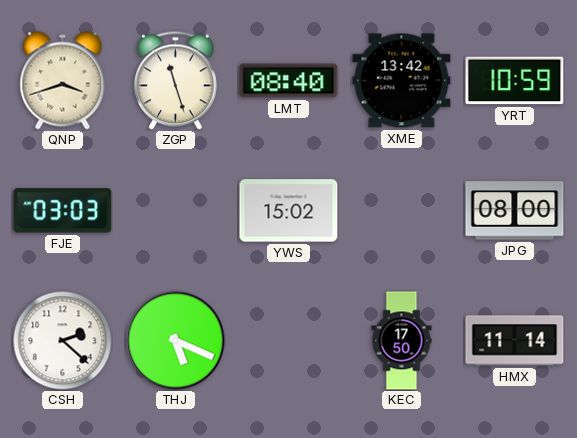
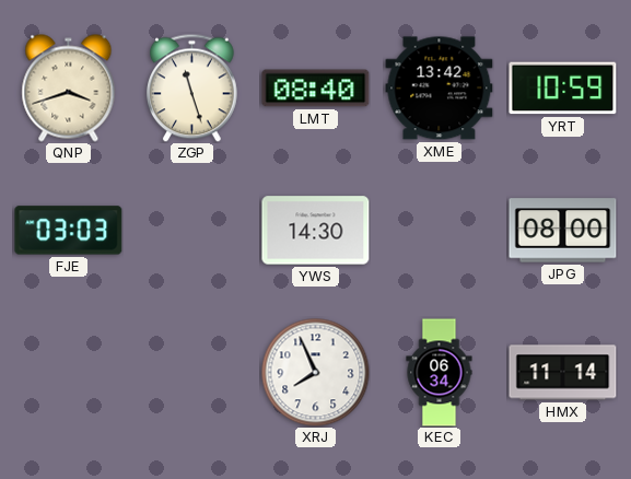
YWS: 15:02 -> 14:30
CSH: 2:22 -> none
THJ: 5:19 -> none
XRJ: none -> 7:56
KEC: 17:50 -> 06:34
